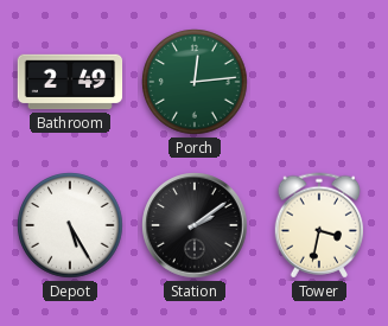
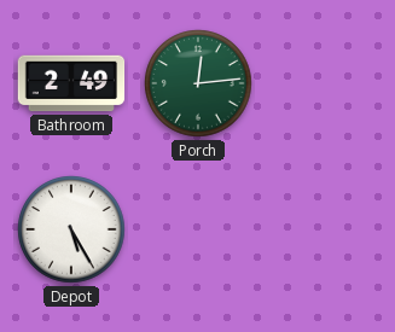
Station: 2:09 -> none
Tower: 3:32 -> none
